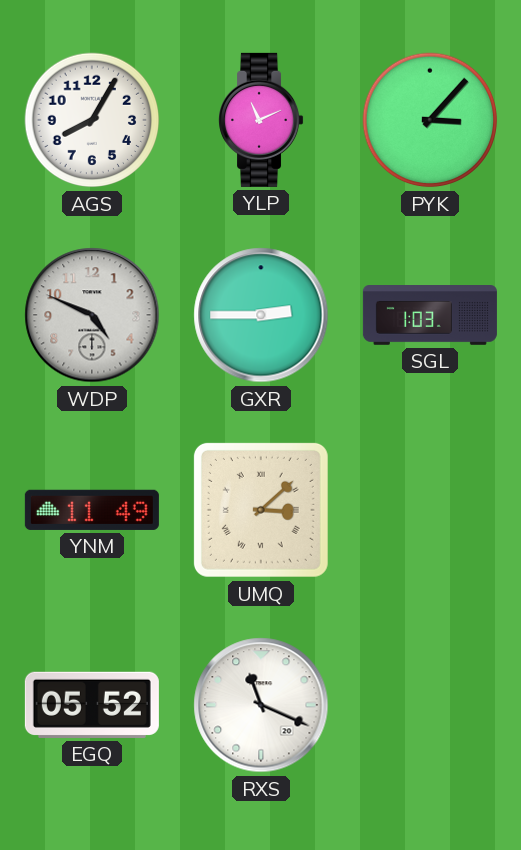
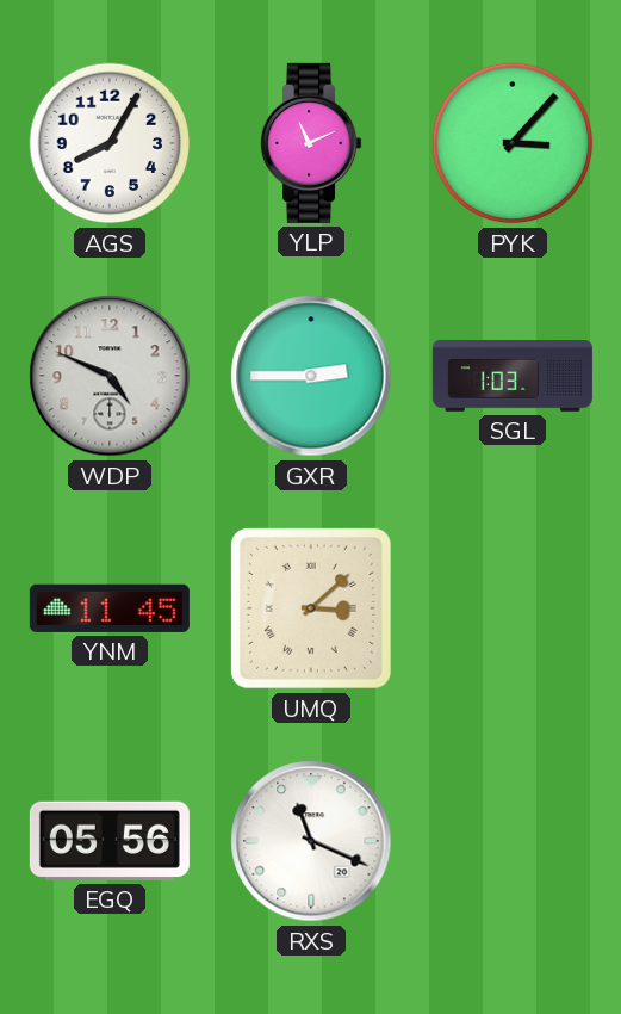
YNM: 11:49 -> 11:45
EGQ: 05:52 -> 05:56
